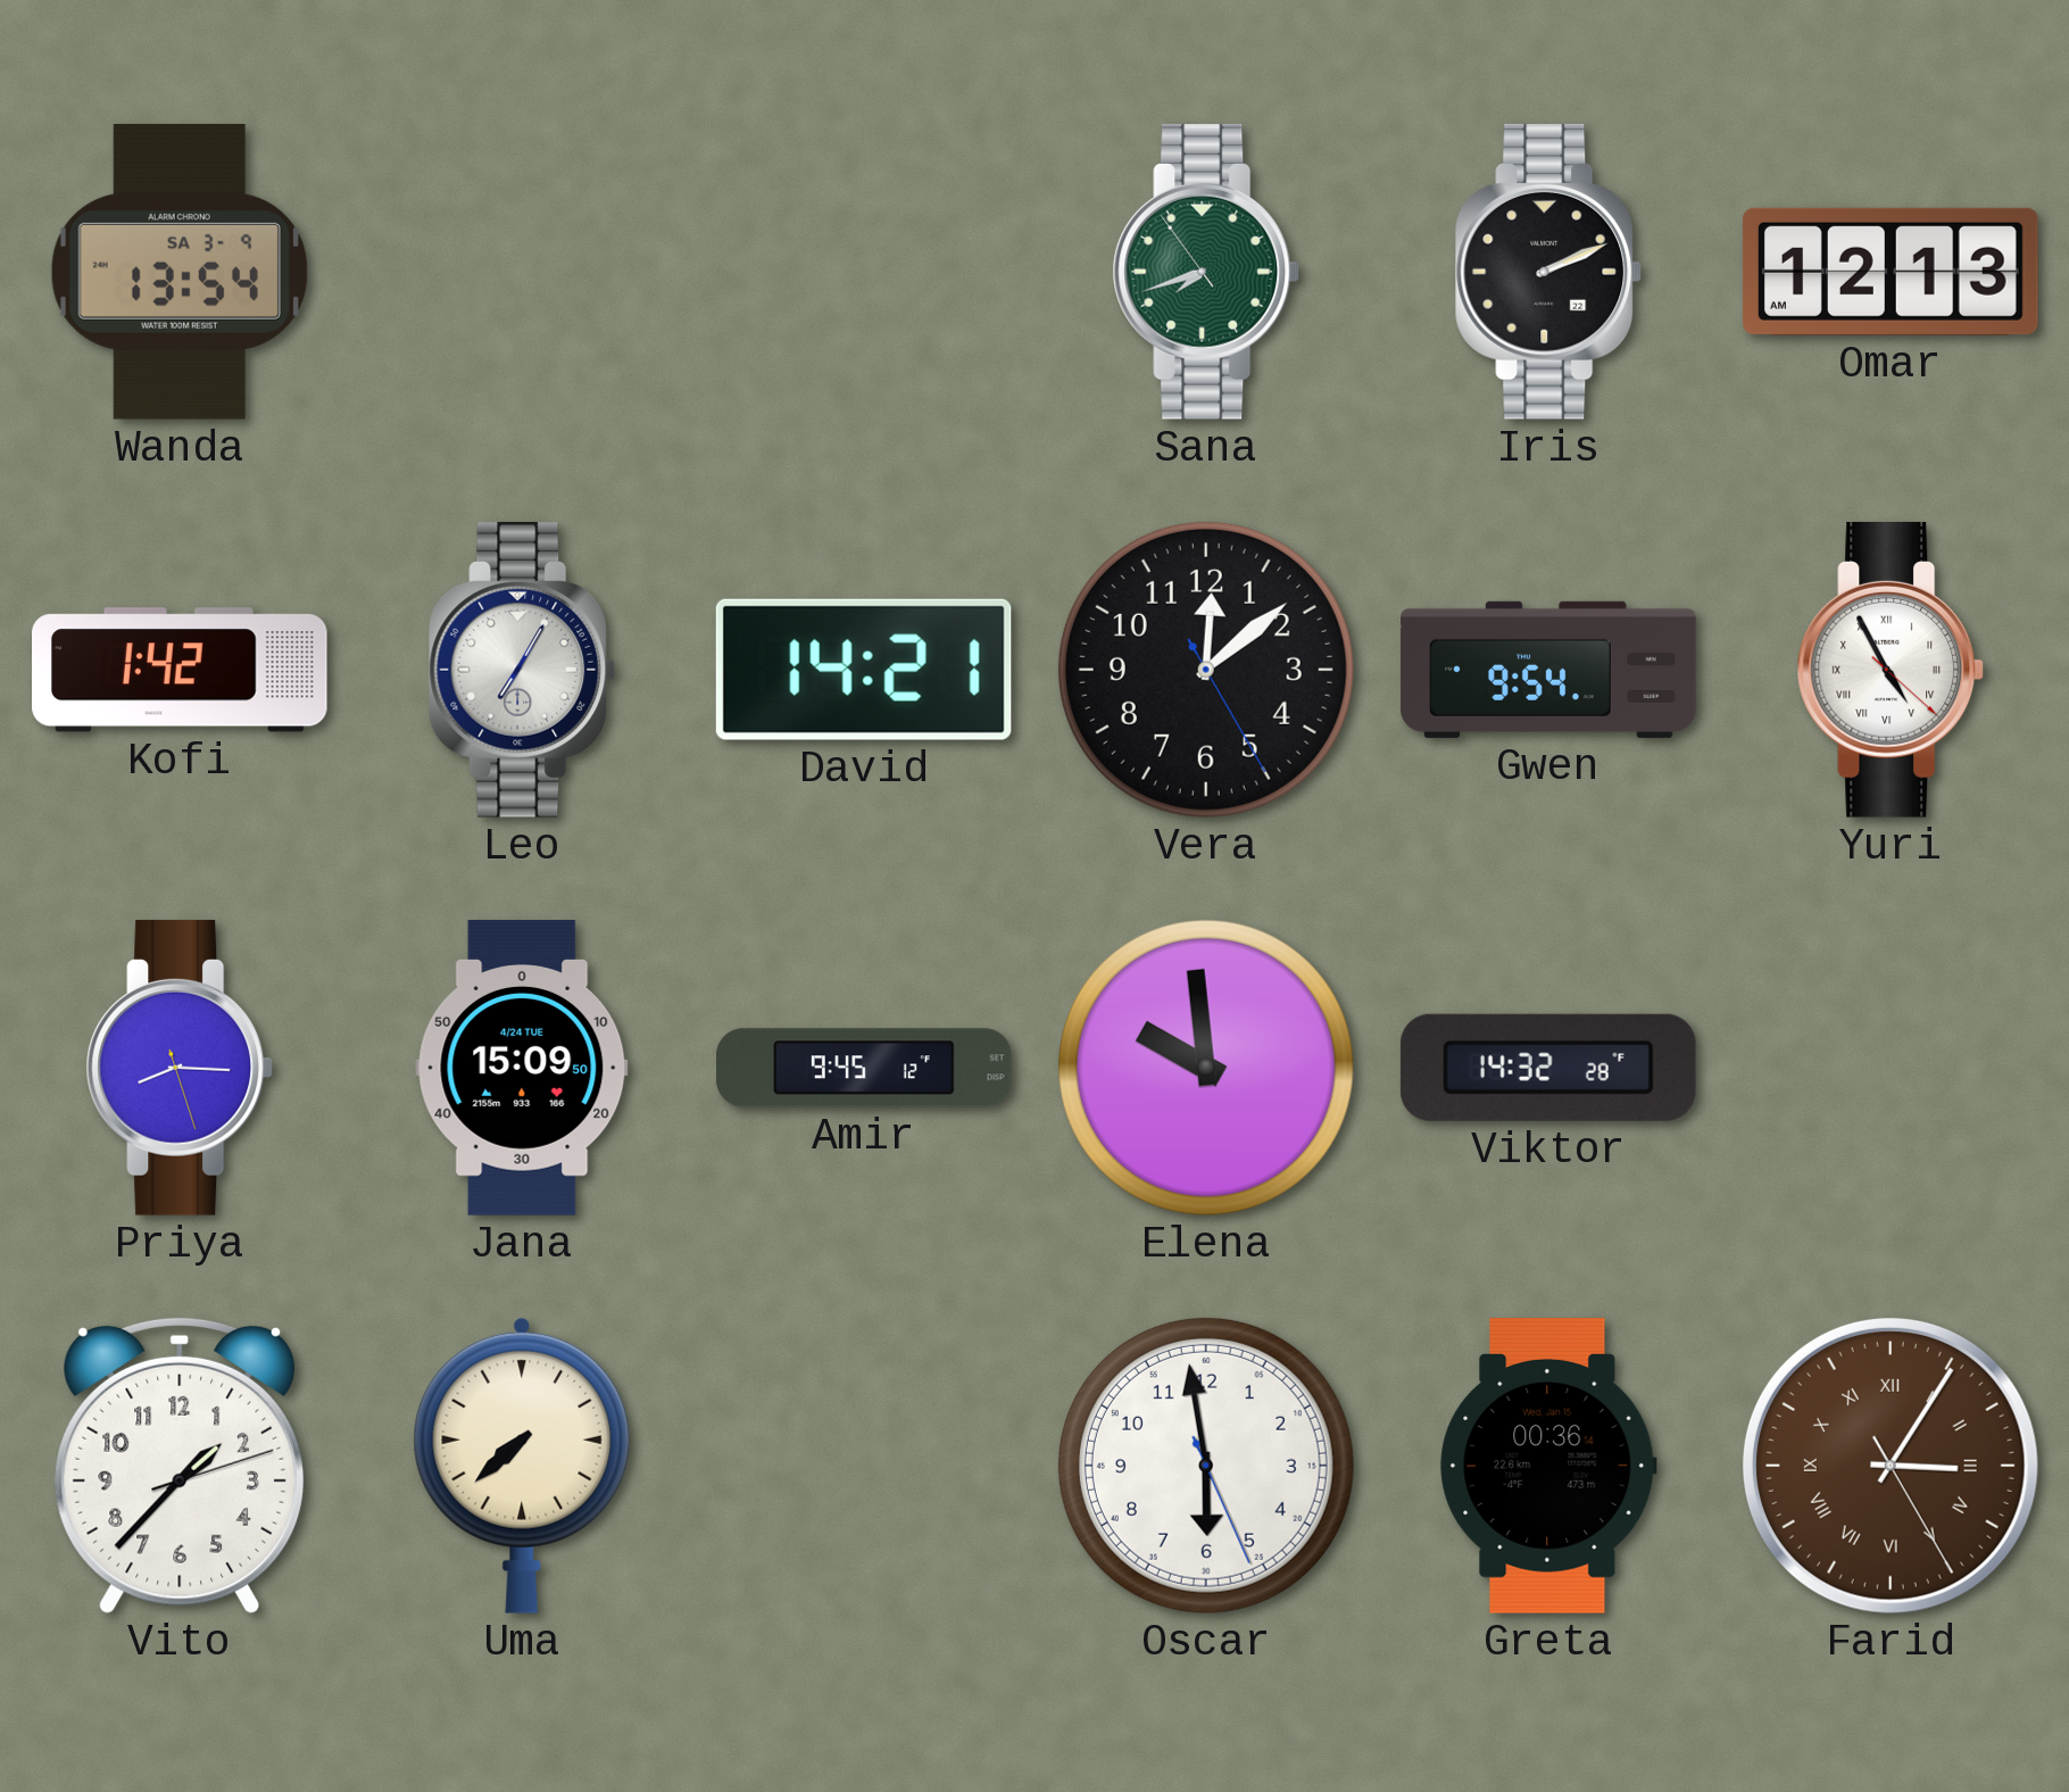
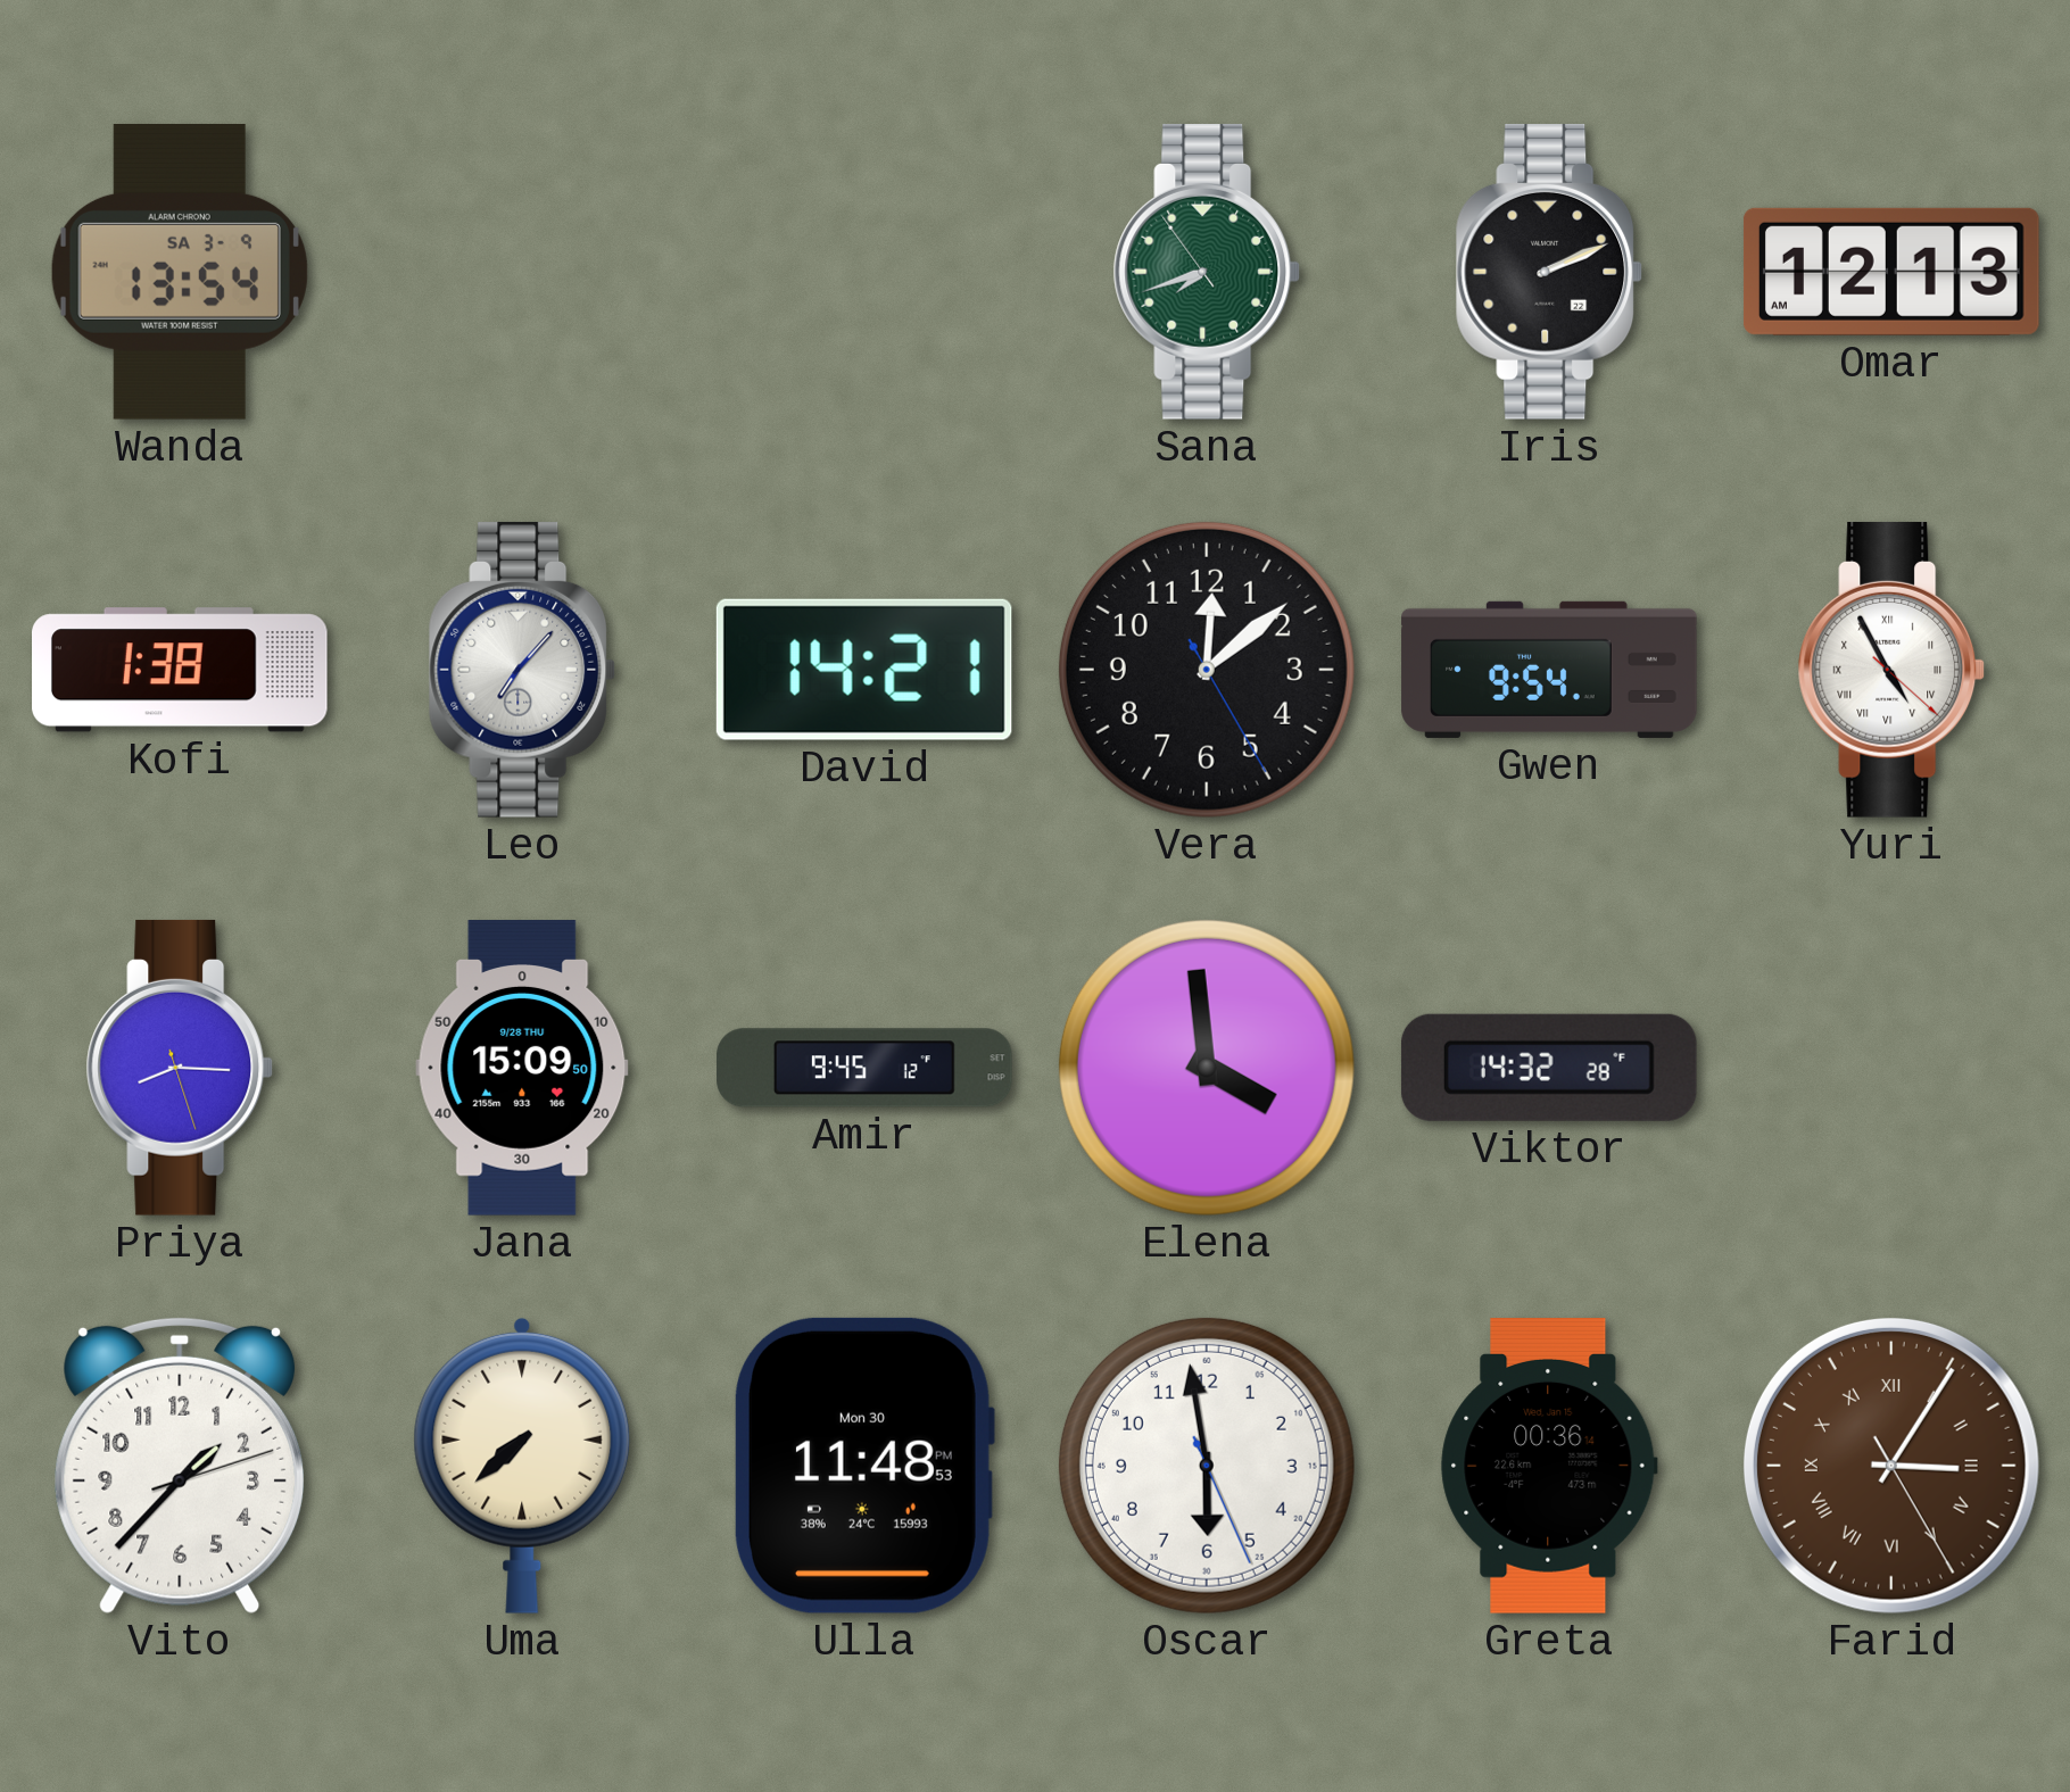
Kofi: 1:42 -> 1:38
Leo: 7:05 -> 7:07
Jana date: 4/24 TUE -> 9/28 THU
Elena: 9:59 -> 3:59
Ulla: none -> 11:48
